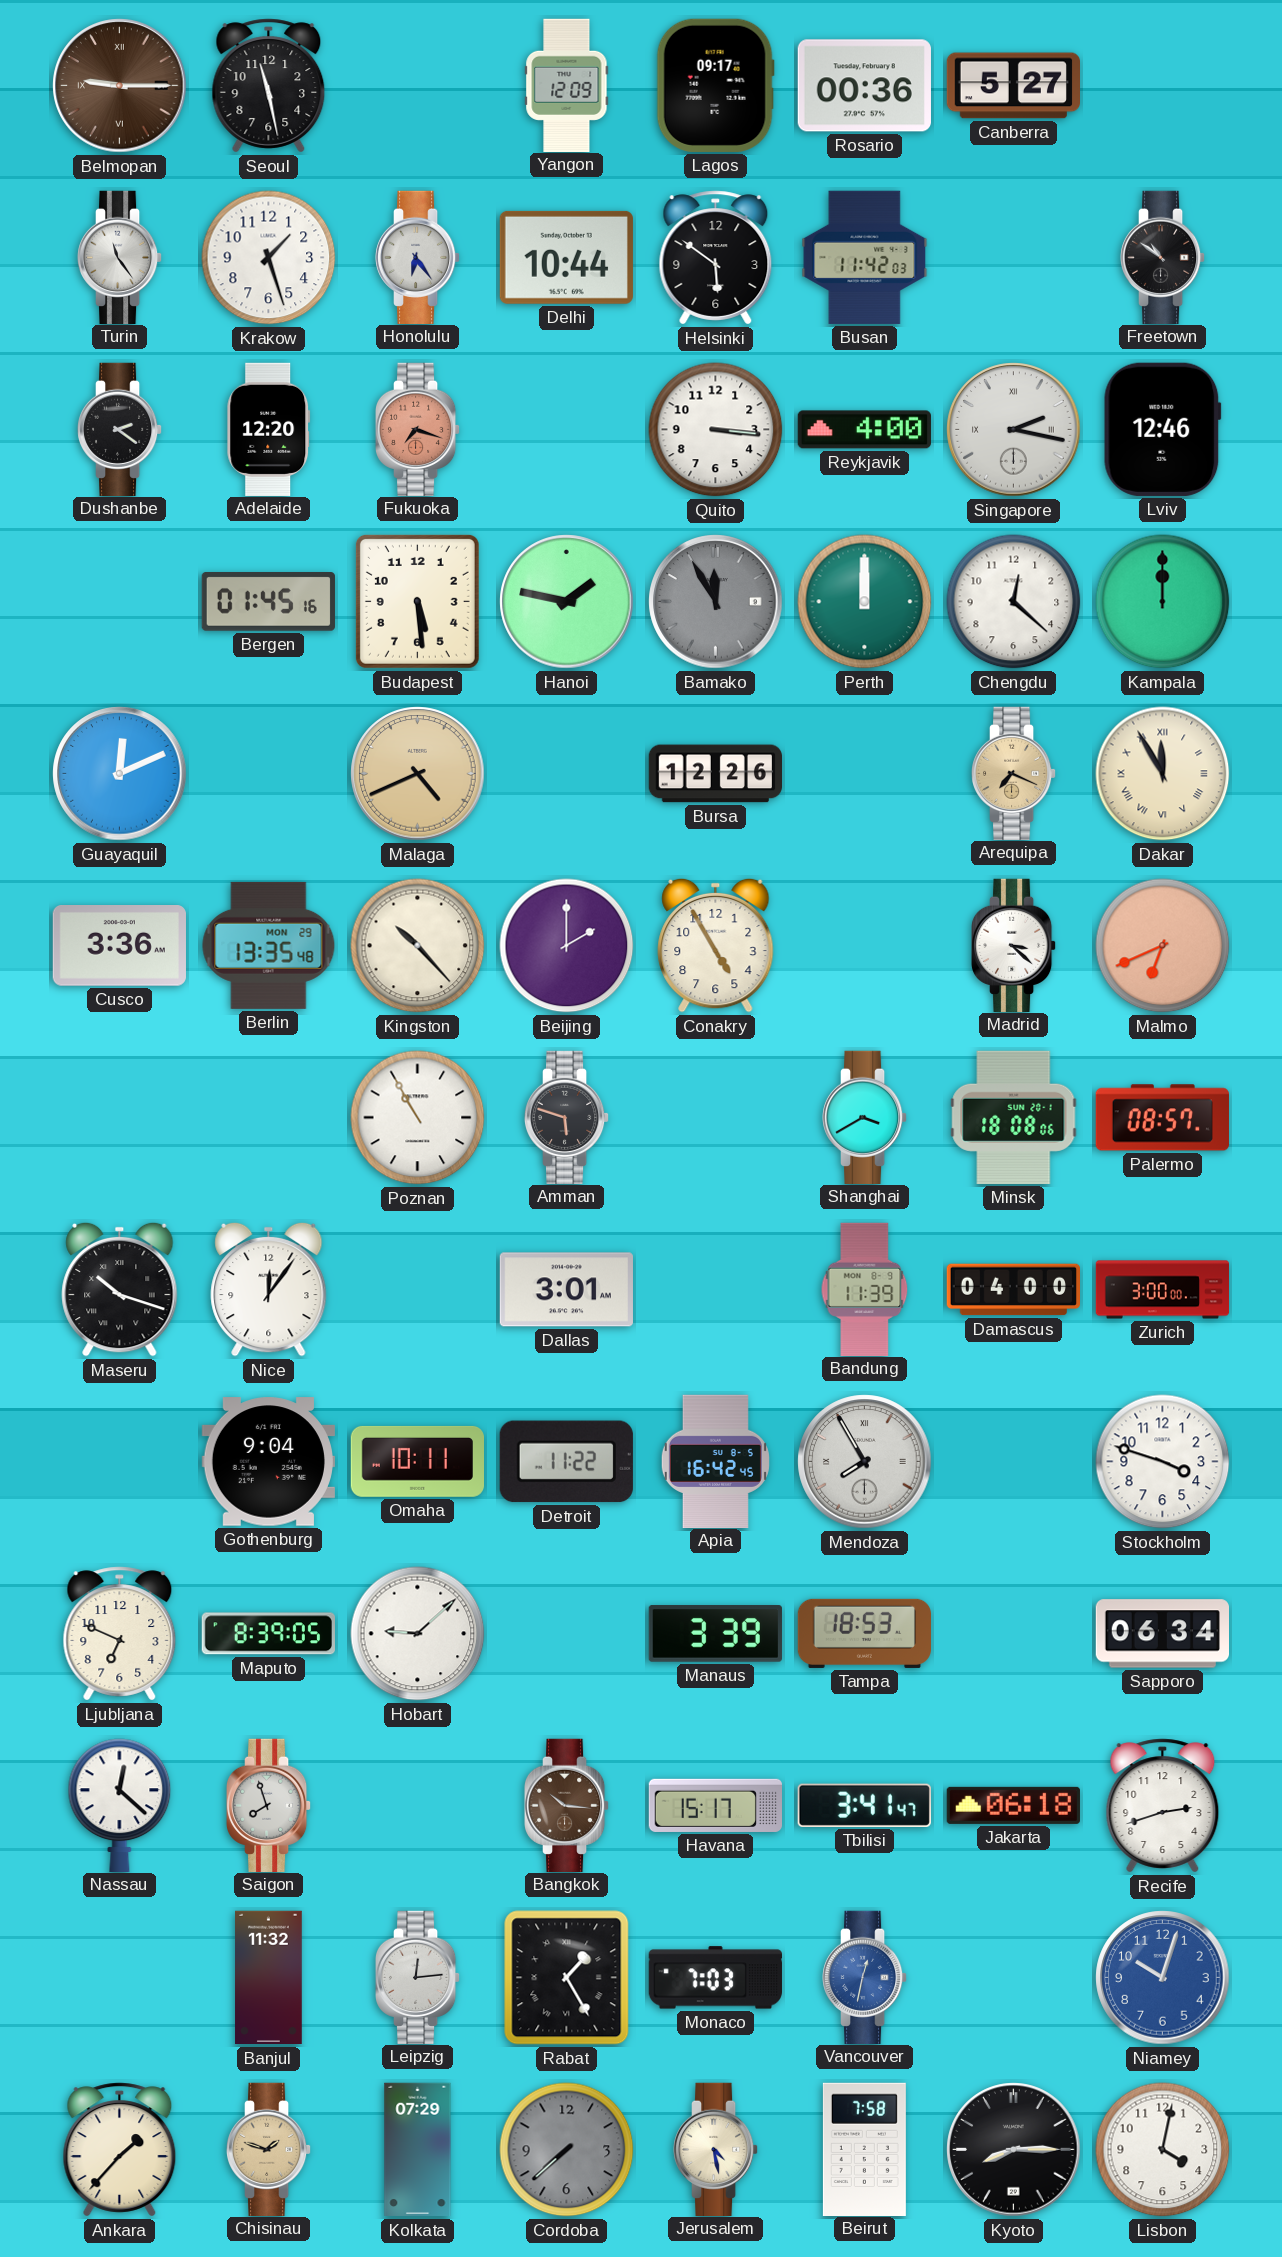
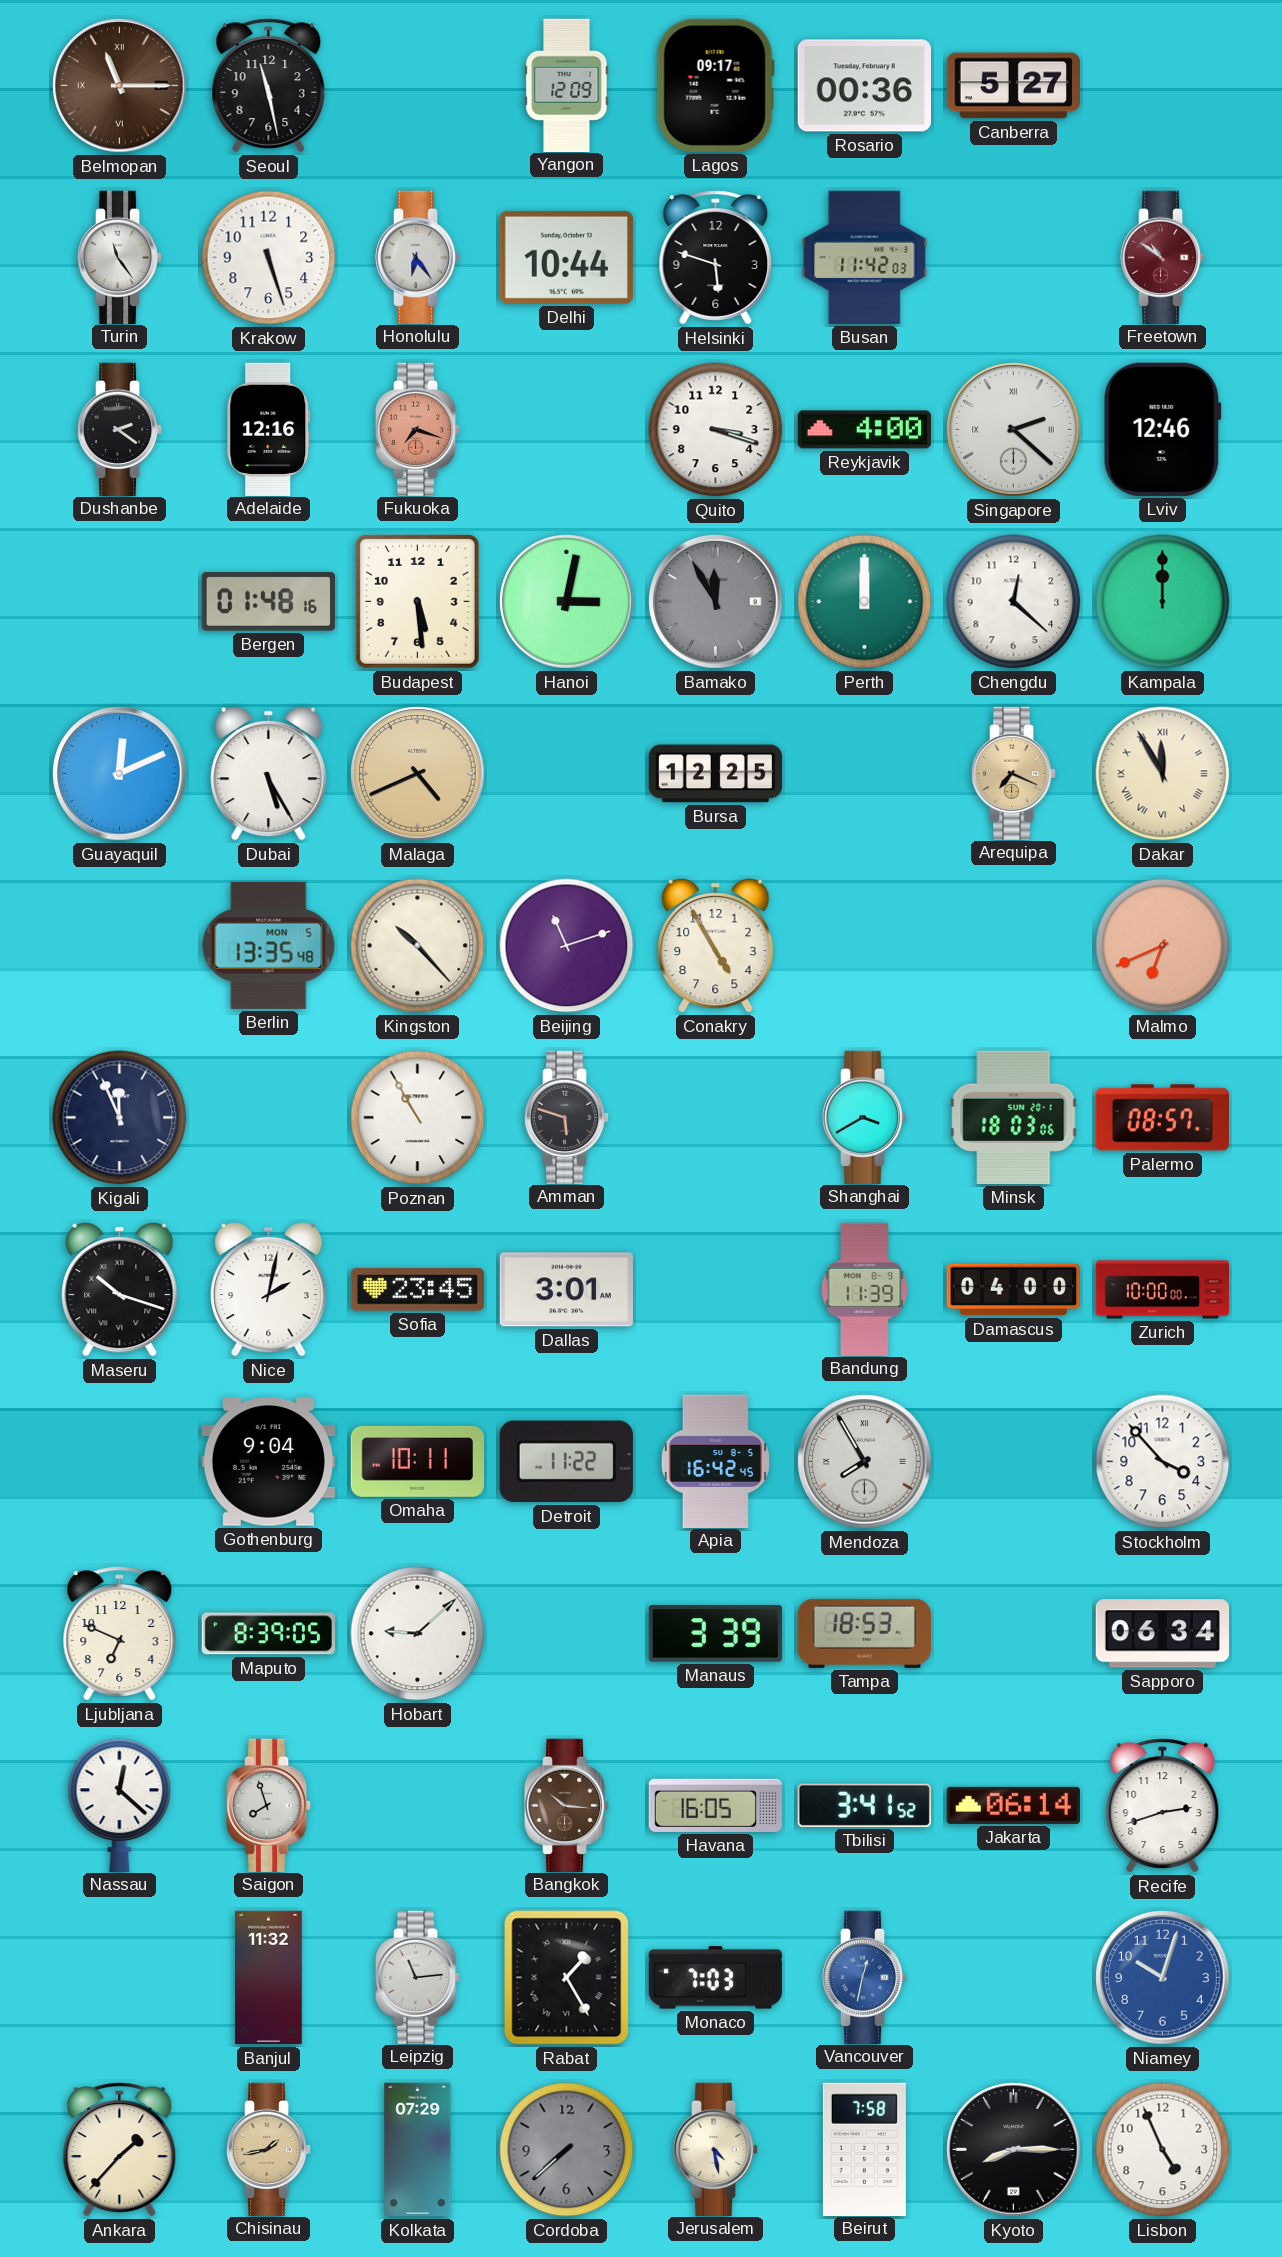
Belmopan: 9:15 -> 11:15
Krakow: 1:27 -> 5:27
Helsinki: 5:51 -> 5:48
Freetown dial: black -> burgundy
Adelaide: 12:20 -> 12:16
Quito: 3:16 -> 3:18
Singapore: 2:17 -> 2:22
Bergen: 01:45 -> 01:48
Hanoi: 1:47 -> 3:02
Dubai: none -> 5:25
Bursa: 12:26 -> 12:25
Cusco: 3:36 -> none
Berlin date: MON 29 -> MON 5
Beijing: 2:00 -> 11:12
Madrid: 3:22 -> none
Kigali: none -> 11:56
Minsk: 18:08 -> 18:03
Nice: 12:06 -> 2:02
Sofia: none -> 23:45
Zurich: 3:00 -> 10:00
Stockholm: 3:48 -> 3:53
Havana: 15:17 -> 16:05
Tbilisi: 3:41:47 -> 3:41:52
Jakarta: 06:18 -> 06:14
Leipzig: 12:14 -> 11:14
Chisinau: 1:48 -> 1:43
Lisbon: 4:02 -> 4:56
